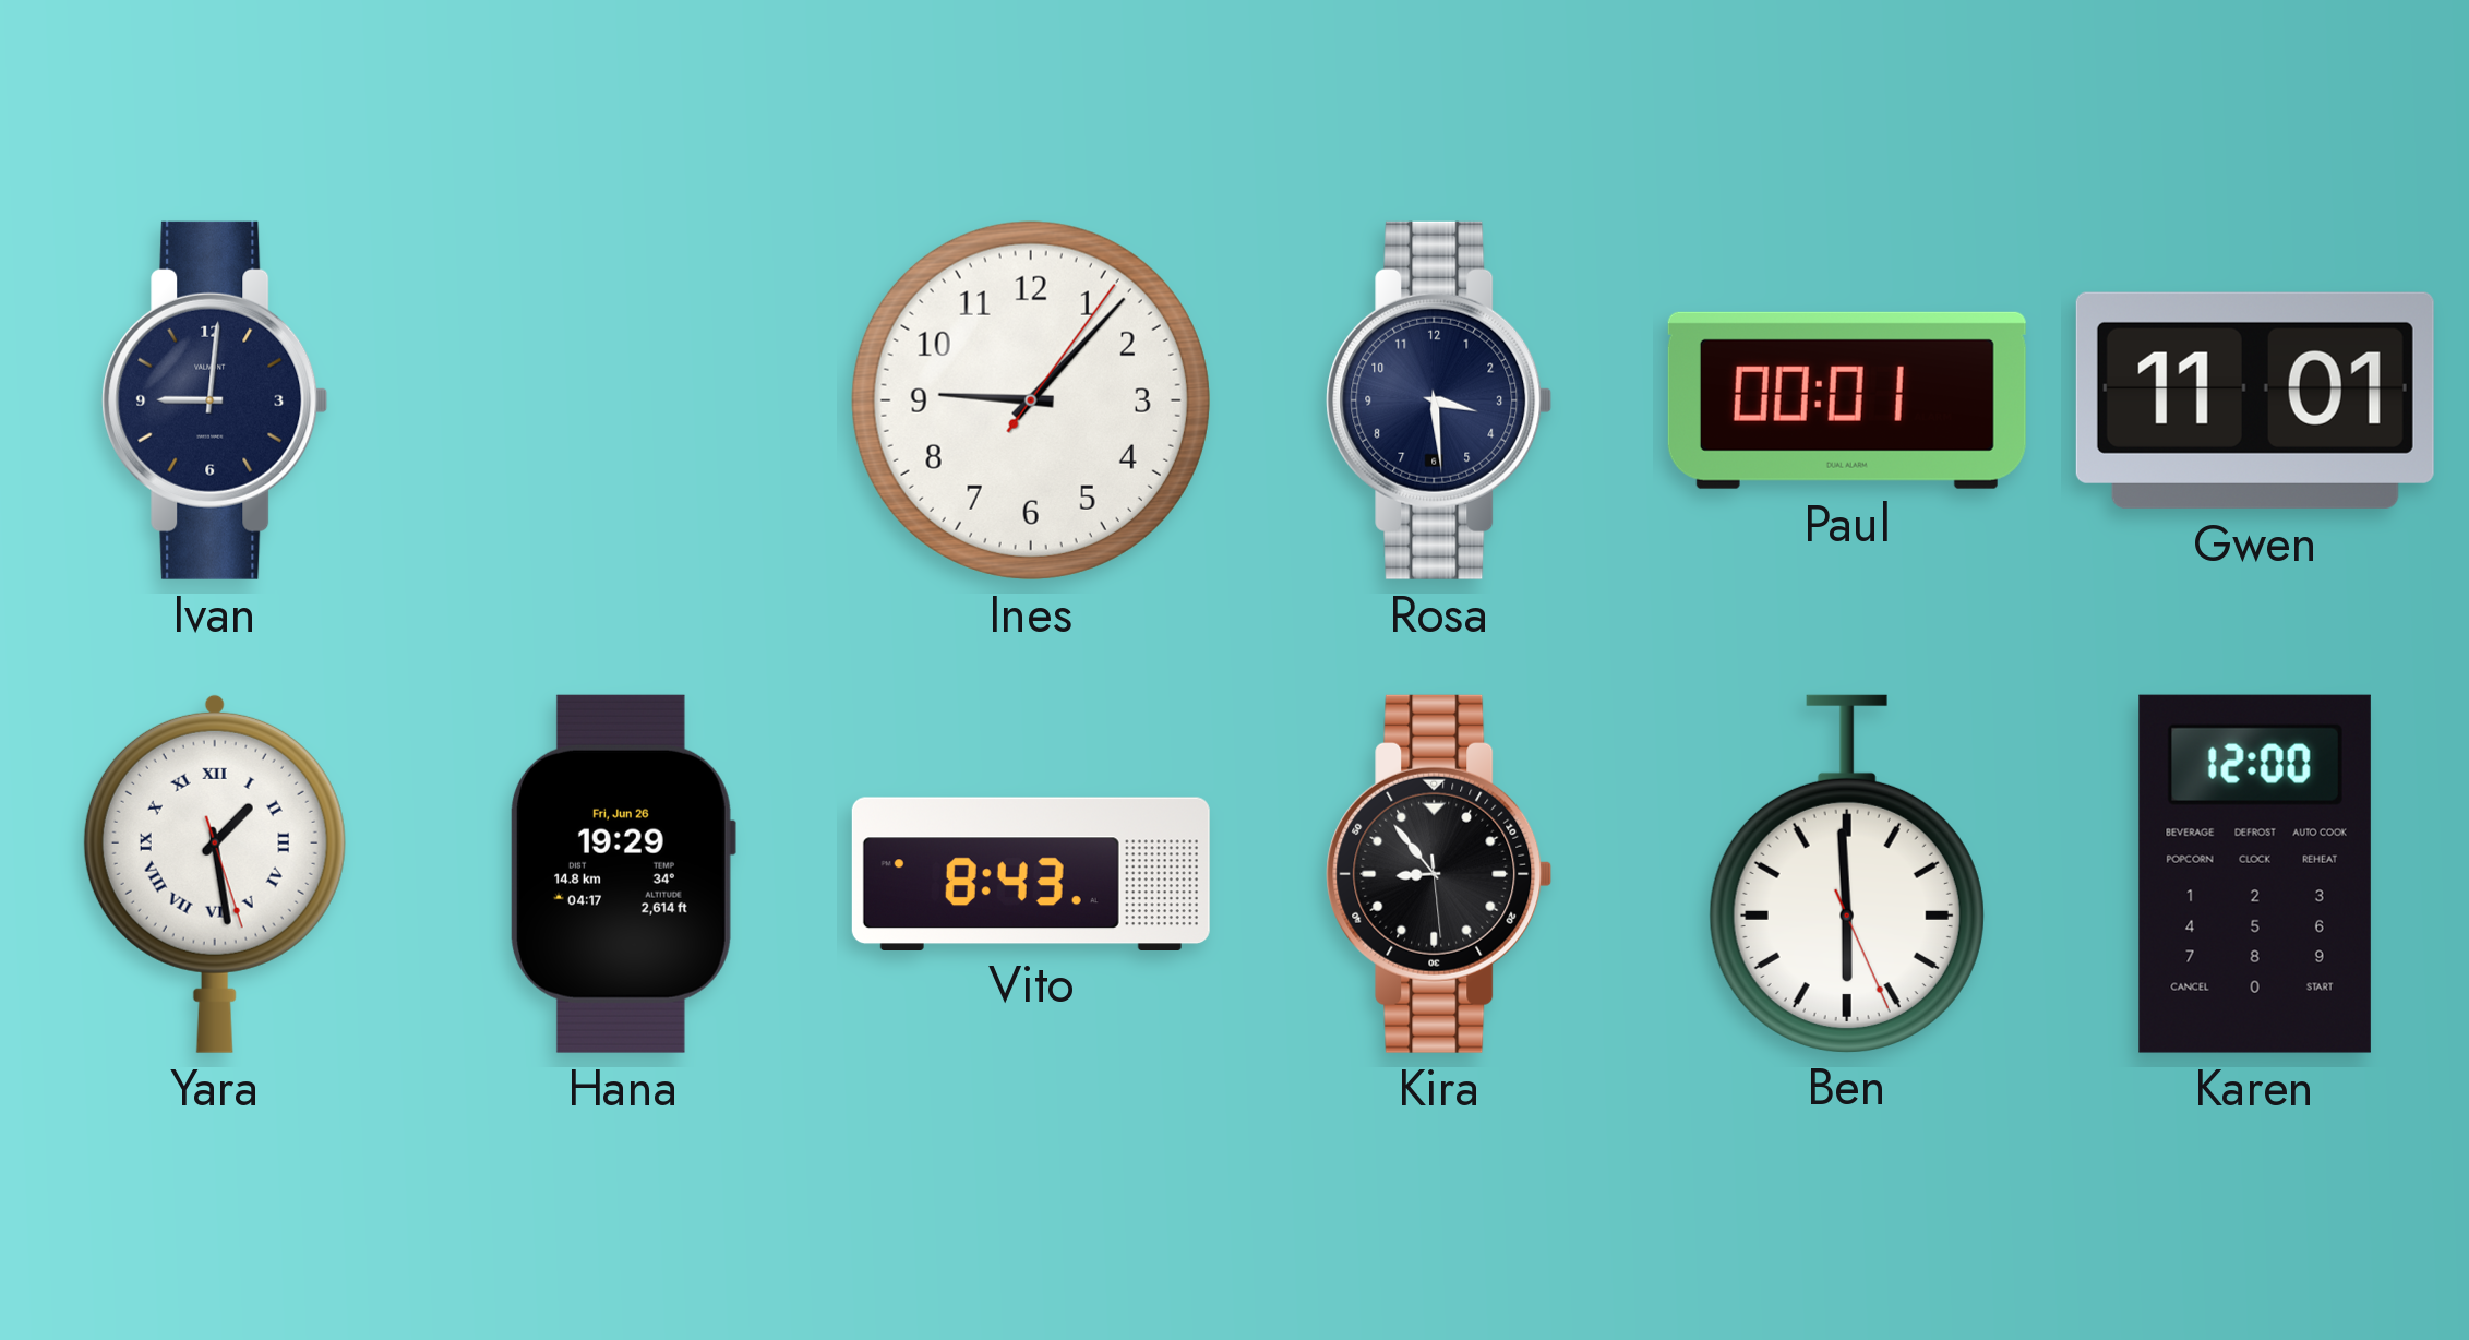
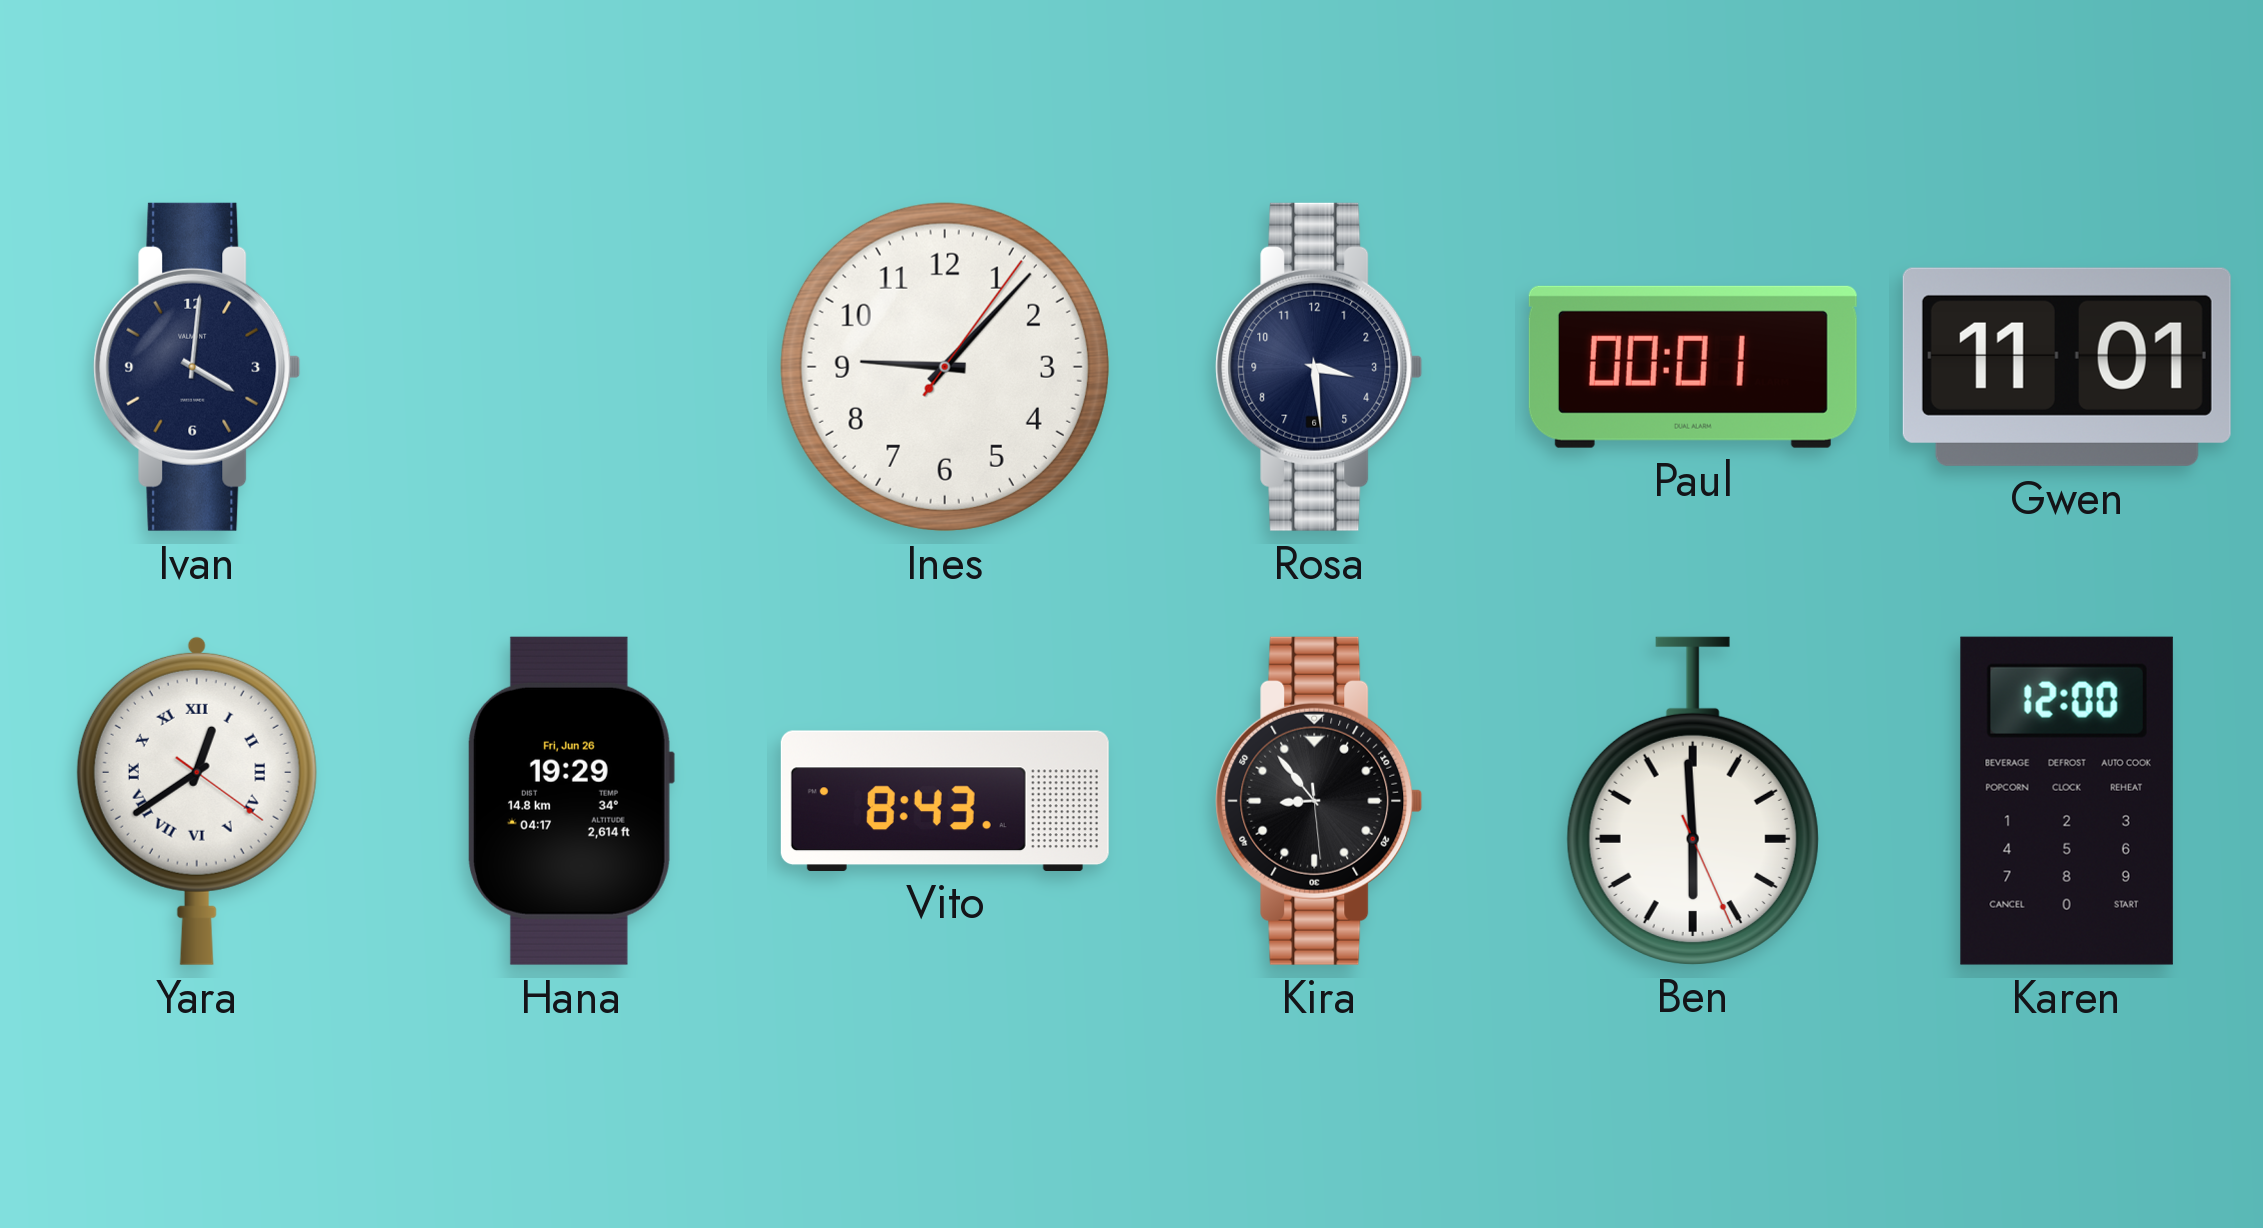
Ivan: 9:01 -> 4:01
Yara: 1:28 -> 12:39
